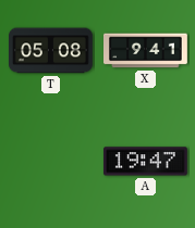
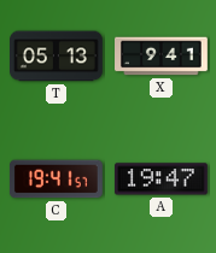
T: 05:08 -> 05:13
C: none -> 19:41
